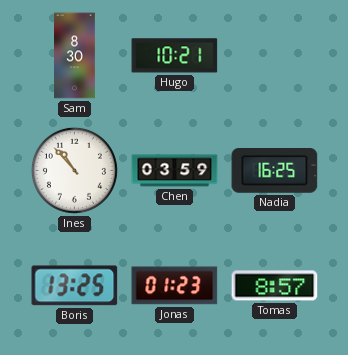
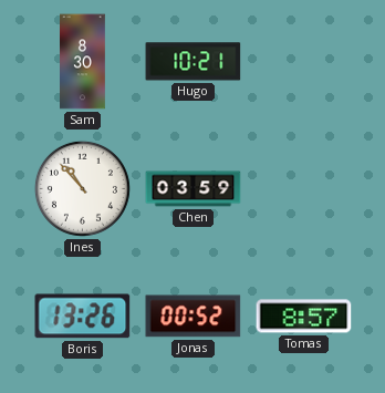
Nadia: 16:25 -> none
Boris: 13:25 -> 13:26
Jonas: 01:23 -> 00:52
